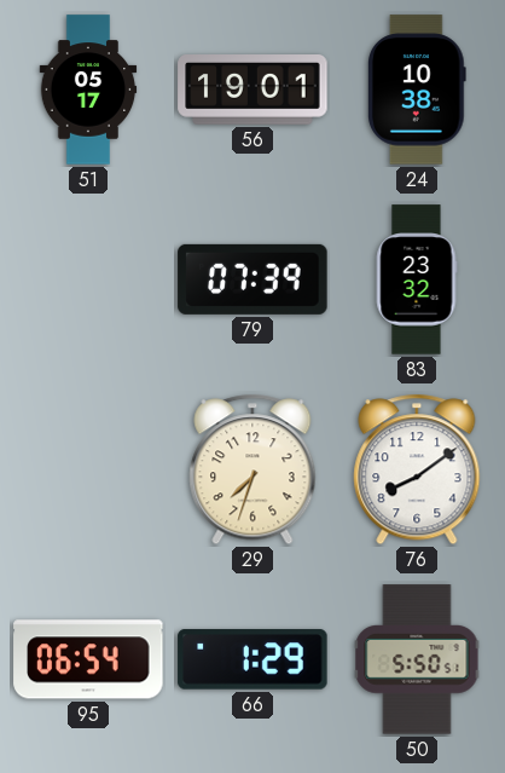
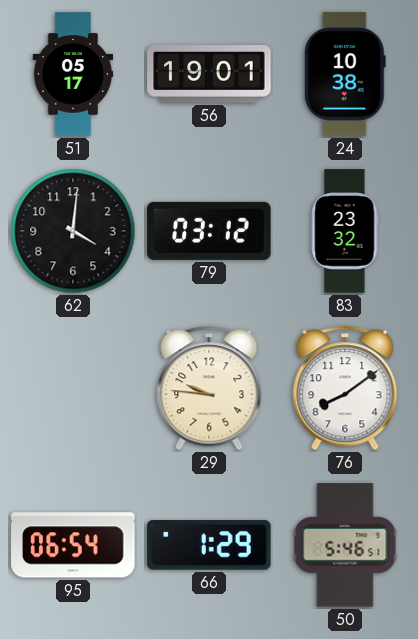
62: none -> 4:01
79: 07:39 -> 03:12
29: 7:33 -> 9:46
50: 5:50 -> 5:46
